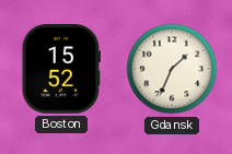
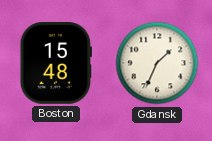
Boston: 15:52 -> 15:48
